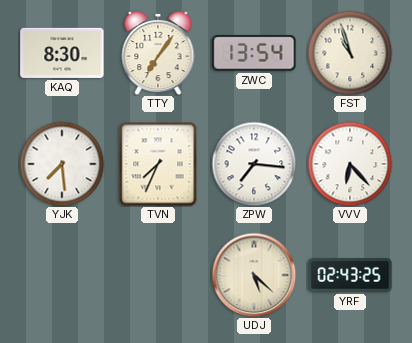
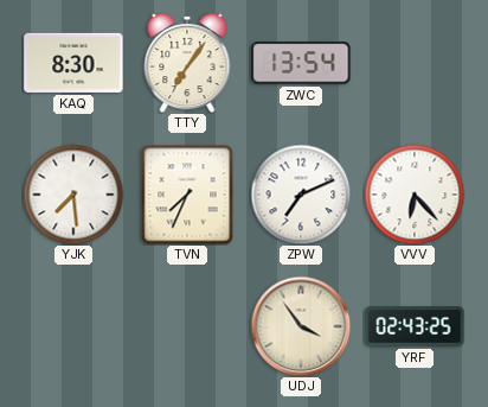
FST: 10:57 -> none
ZPW: 7:16 -> 7:11
UDJ: 5:22 -> 3:54
